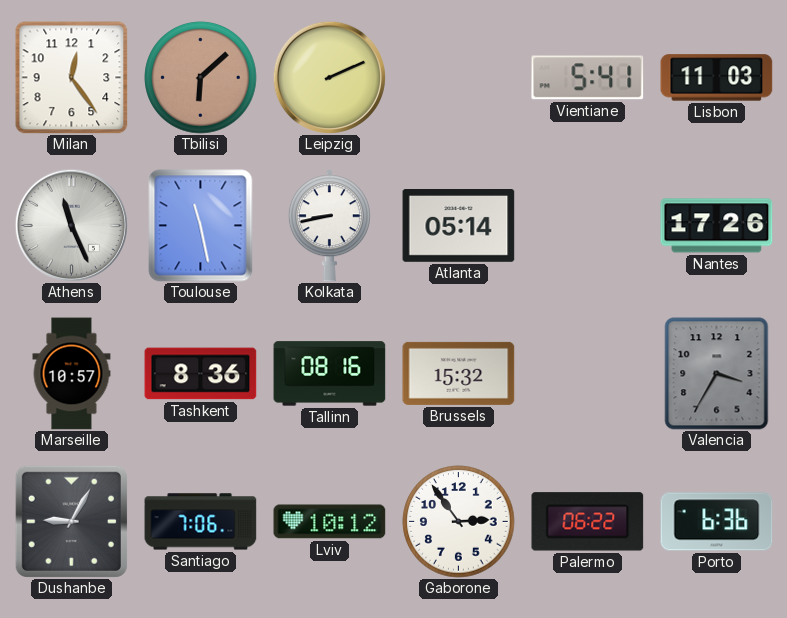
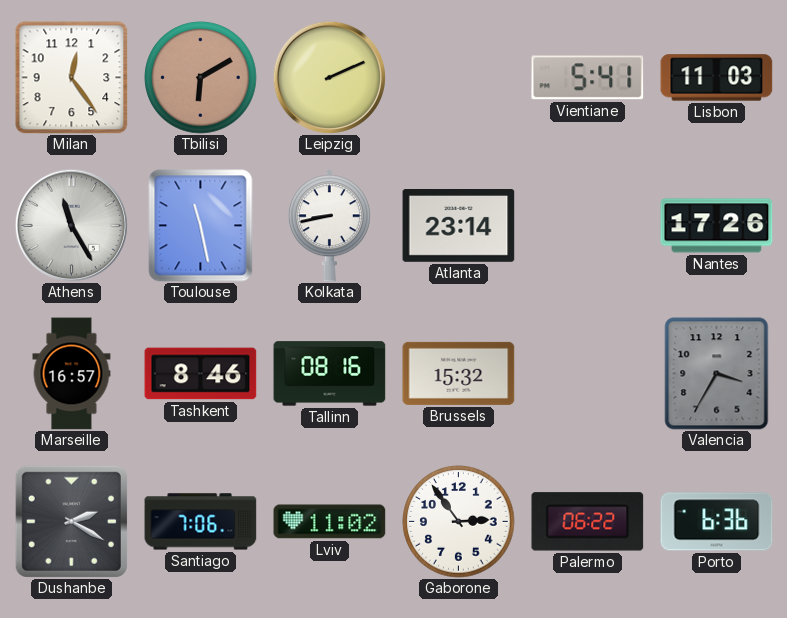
Tbilisi: 6:08 -> 6:10
Athens: 11:26 -> 11:25
Atlanta: 05:14 -> 23:14
Marseille: 10:57 -> 16:57
Tashkent: 8:36 -> 8:46
Dushanbe: 9:05 -> 2:20
Lviv: 10:12 -> 11:02
